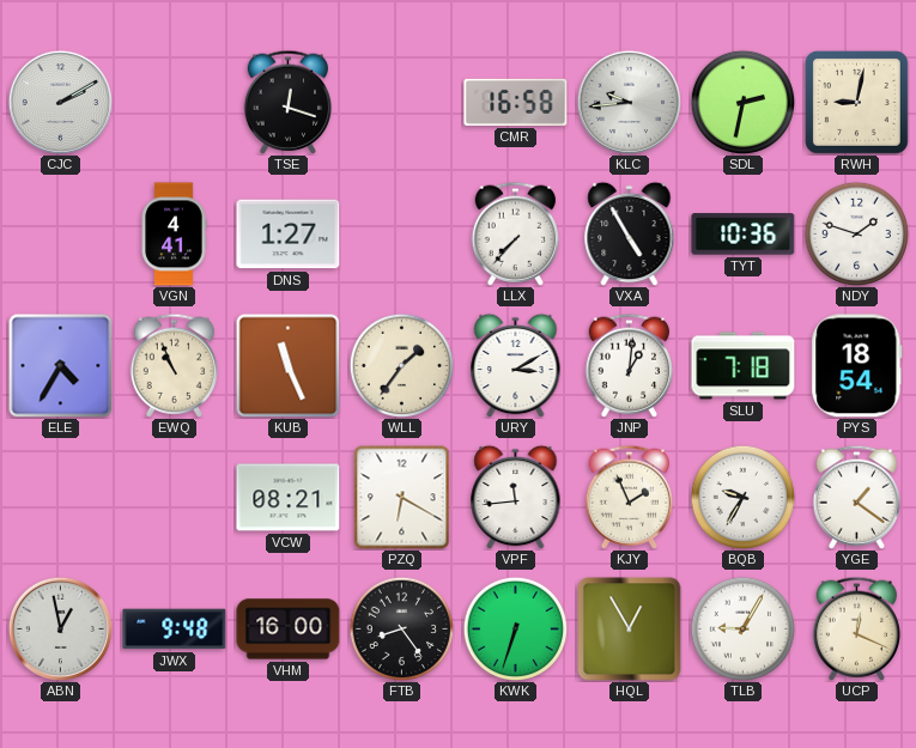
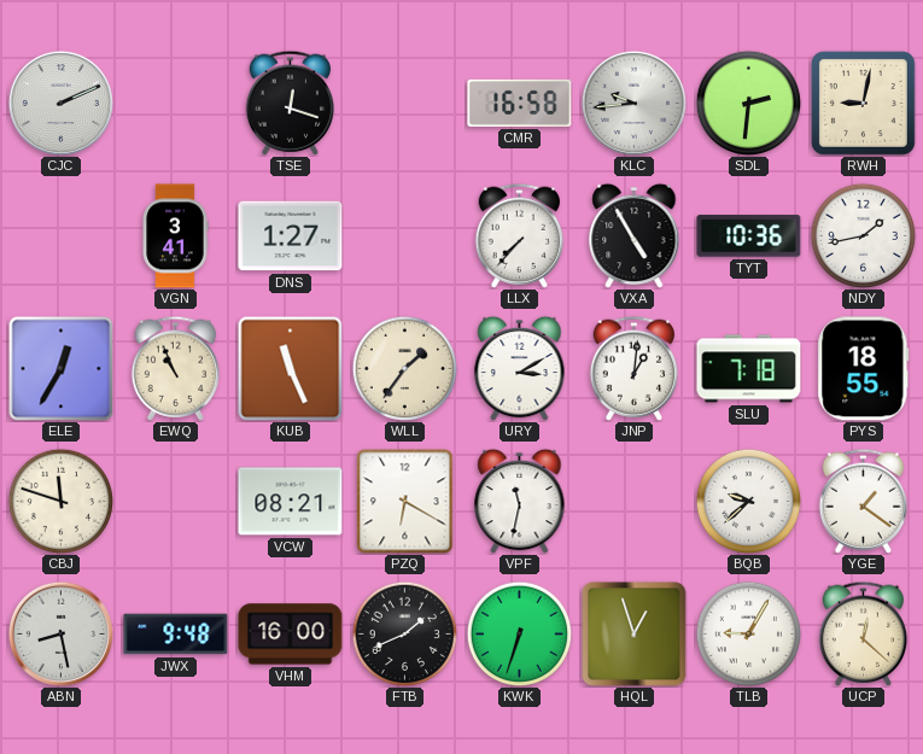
CJC: 2:10 -> 2:11
SDL: 2:32 -> 2:31
VGN: 4:41 -> 3:41
NDY: 1:48 -> 1:43
ELE: 4:35 -> 12:35
PYS: 18:54 -> 18:55
CBJ: none -> 11:48
VPF: 11:44 -> 11:32
KJY: 1:56 -> none
BQB: 9:35 -> 9:38
ABN: 12:58 -> 8:28
FTB: 8:24 -> 1:41
HQL: 12:55 -> 12:57
UCP: 12:19 -> 12:22
